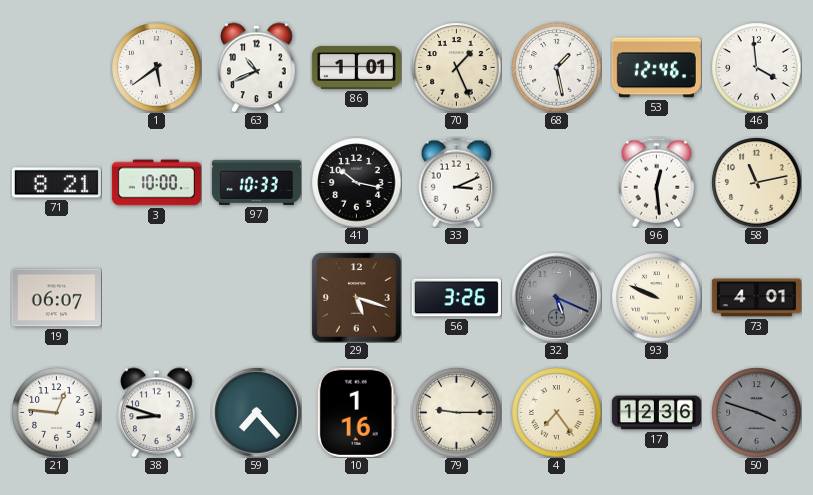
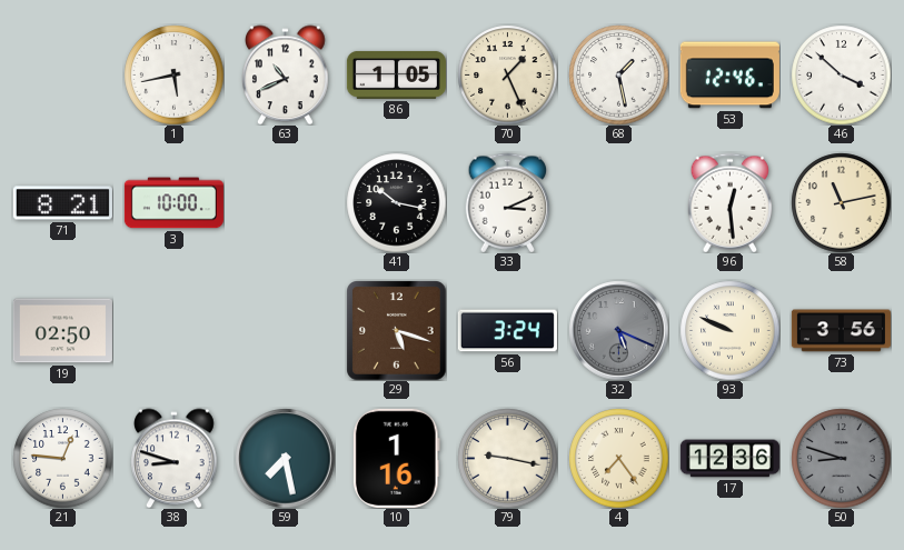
1: 5:39 -> 5:43
86: 1:01 -> 1:05
46: 3:59 -> 3:52
97: 10:33 -> none
19: 06:07 -> 02:50
56: 3:26 -> 3:24
73: 4:01 -> 3:56
59: 7:23 -> 7:28
79: 9:15 -> 9:17
50: 3:48 -> 8:48
